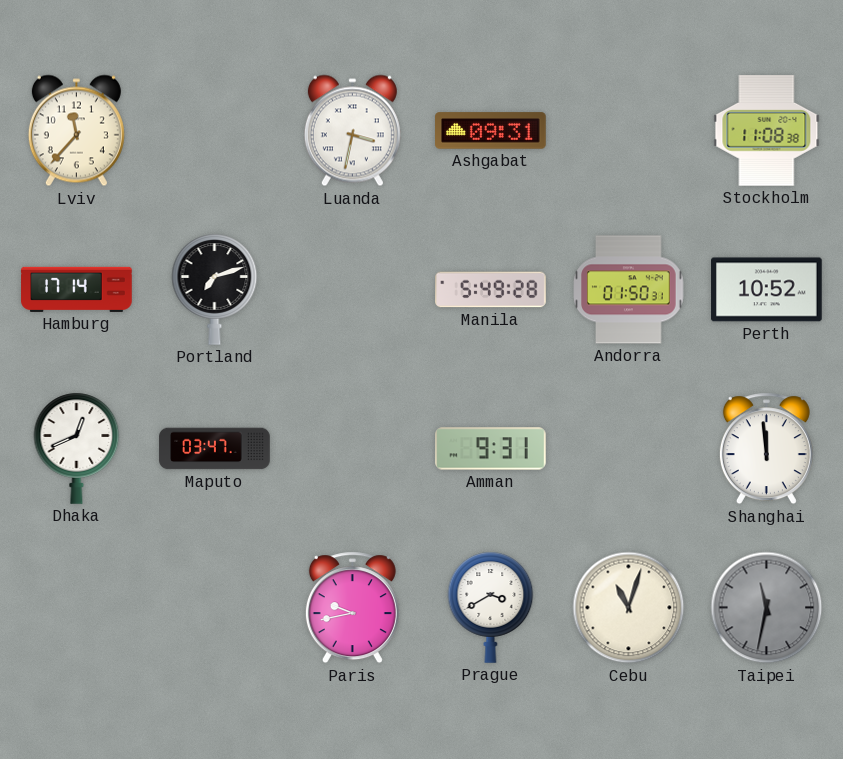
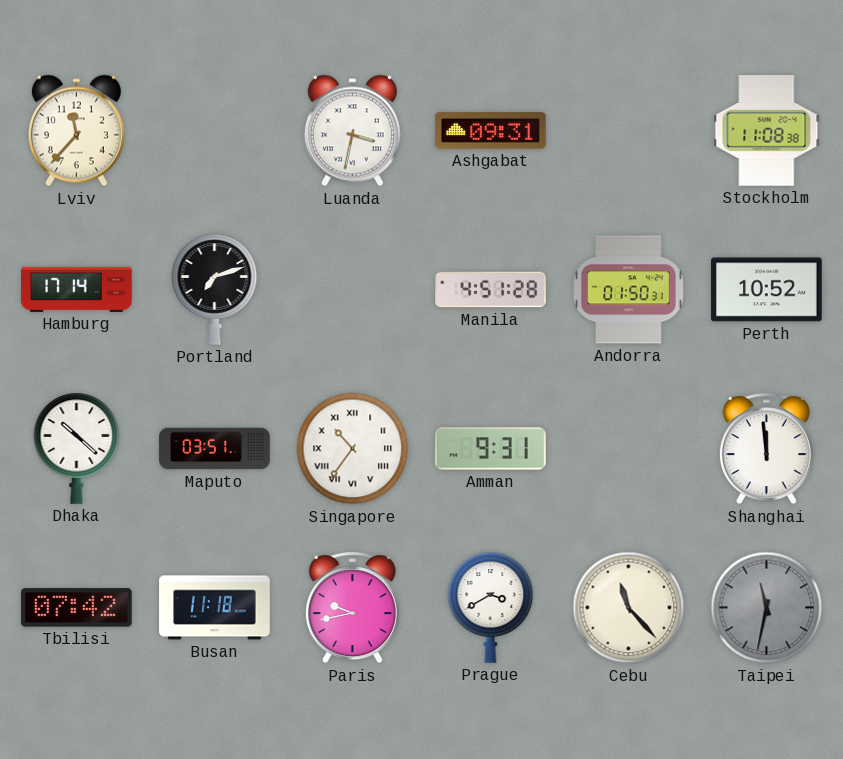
Manila: 5:49 -> 4:51
Dhaka: 12:41 -> 10:22
Maputo: 03:47 -> 03:51
Singapore: none -> 10:36
Tbilisi: none -> 07:42
Busan: none -> 11:18
Cebu: 11:03 -> 11:23
